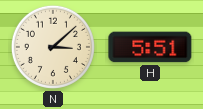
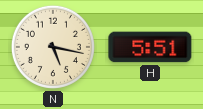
N: 3:08 -> 5:17
